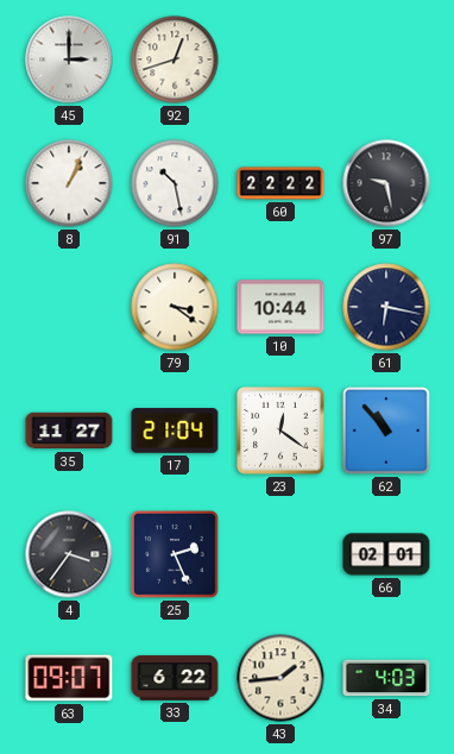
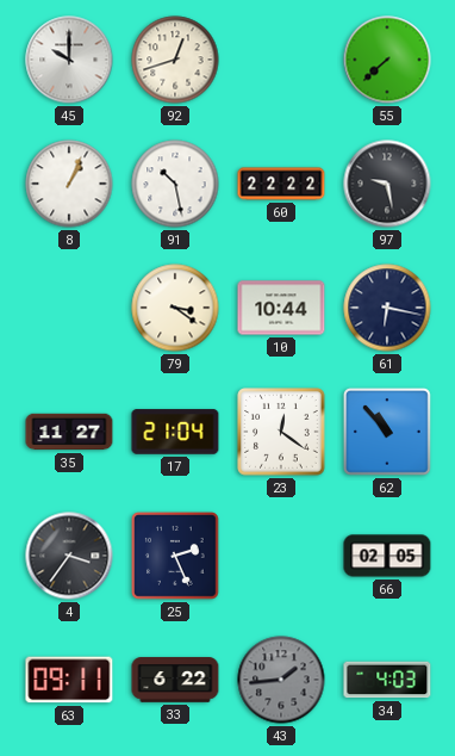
45: 3:00 -> 10:00
55: none -> 7:38
66: 02:01 -> 02:05
63: 09:07 -> 09:11
43 dial: cream -> grey
